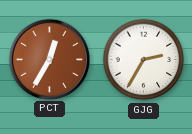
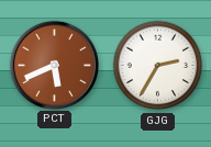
PCT: 12:35 -> 5:41
